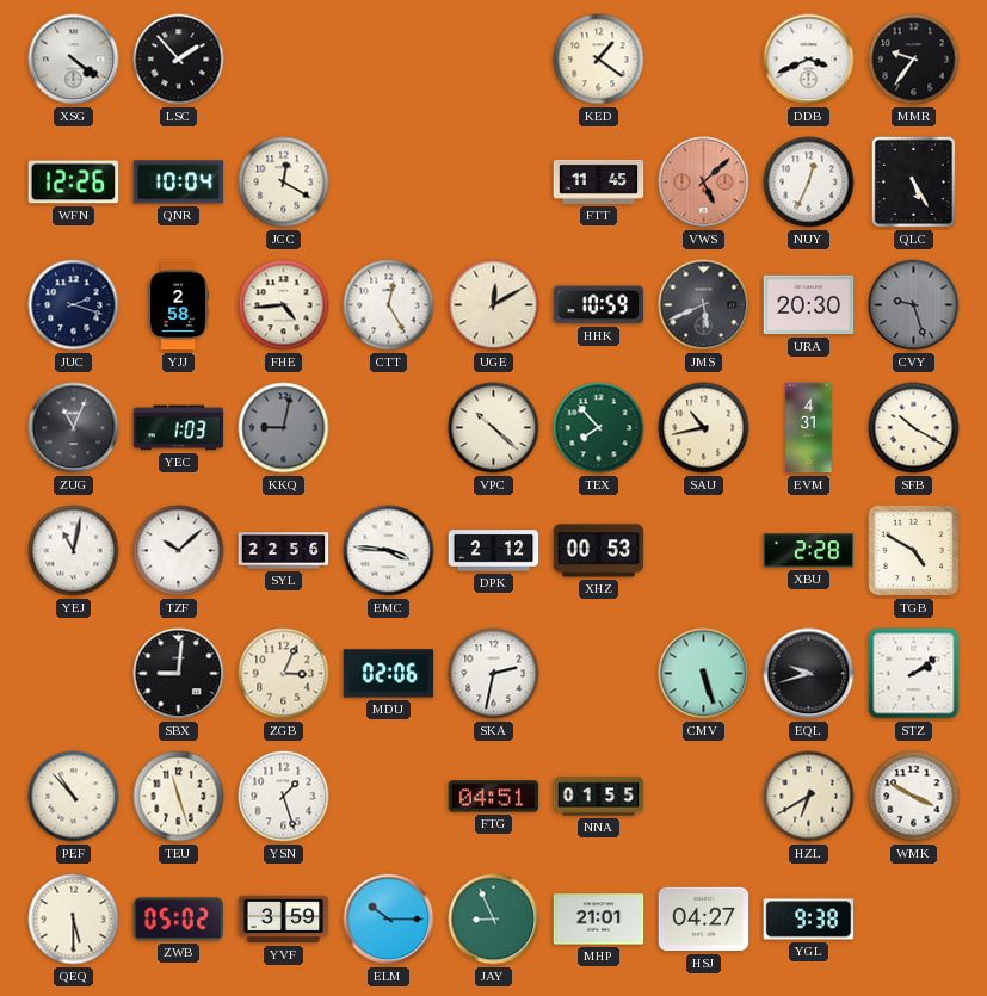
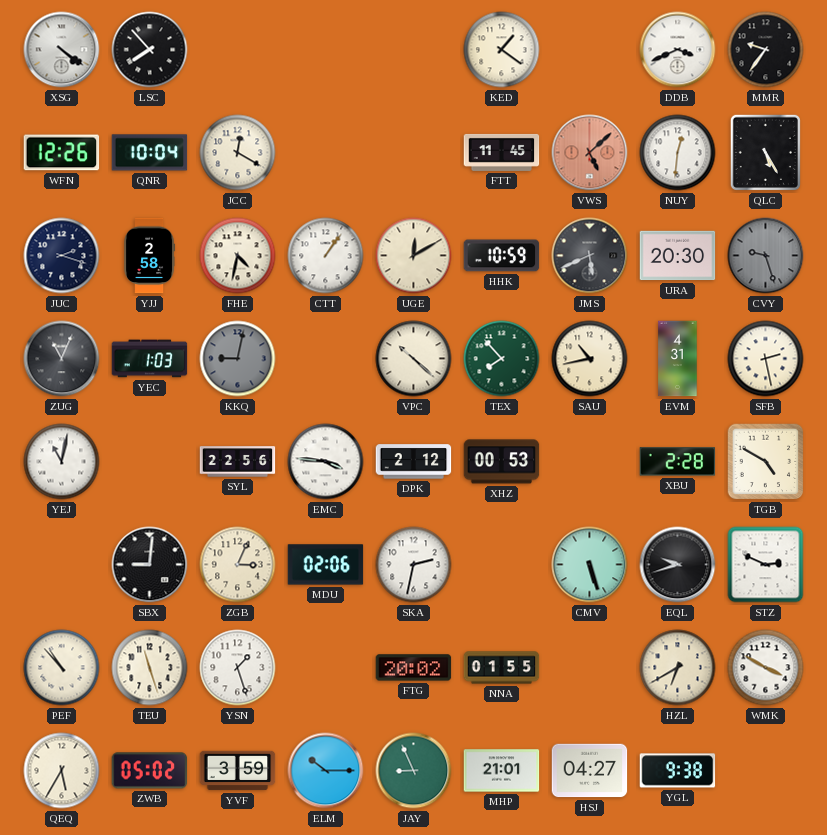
LSC: 1:53 -> 7:53
NUY: 12:34 -> 12:31
FHE: 4:44 -> 4:32
CTT: 12:25 -> 1:06
SFB: 10:20 -> 2:28
TZF: 10:08 -> none
STZ: 2:09 -> 2:49
FTG: 04:51 -> 20:02
QEQ: 5:30 -> 5:35
